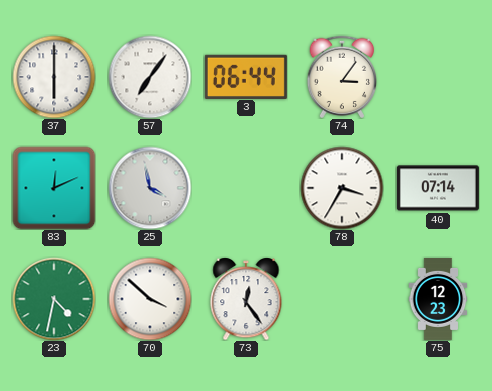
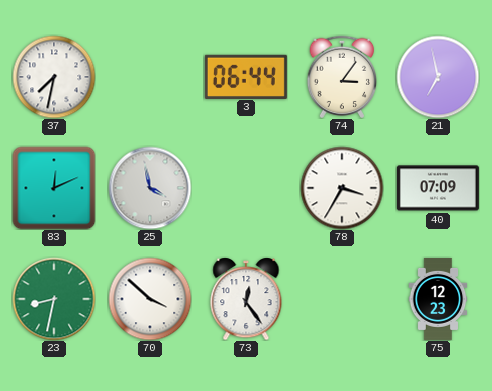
37: 6:00 -> 7:32
57: 7:06 -> none
21: none -> 6:58
40: 07:14 -> 07:09
23: 4:32 -> 8:32
